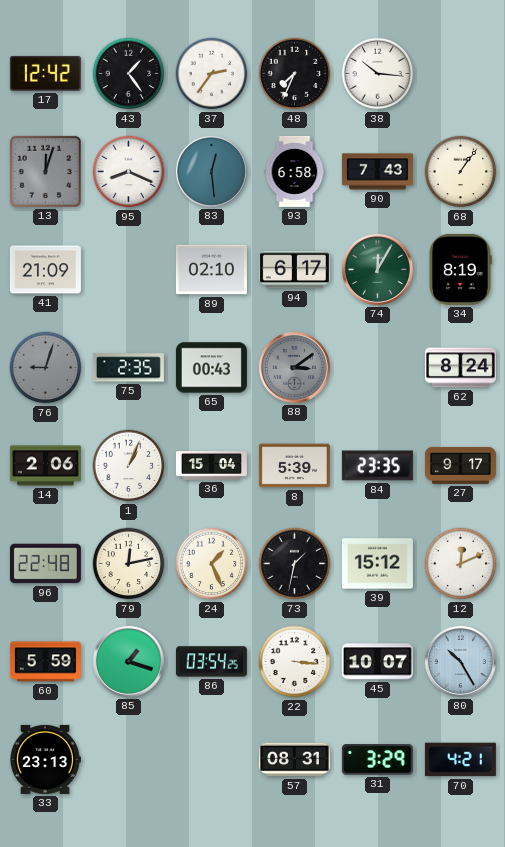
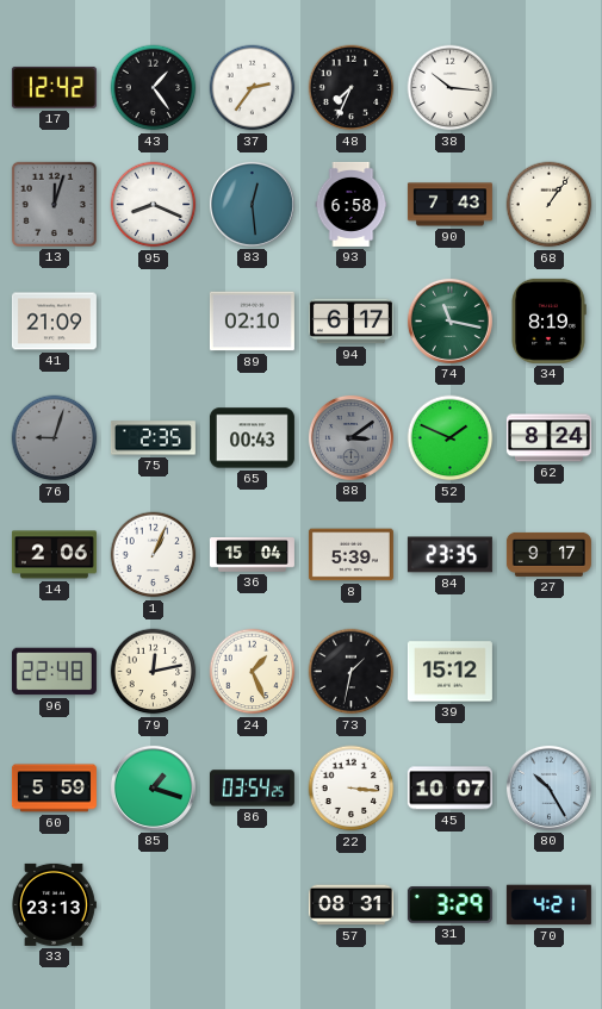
74: 12:05 -> 11:17
52: none -> 1:49
12: 12:11 -> none
